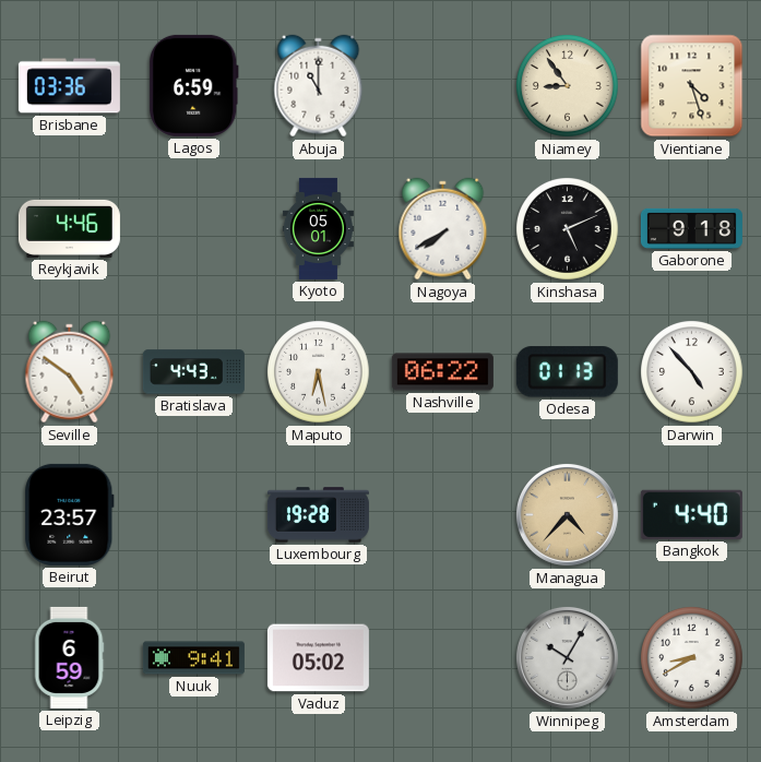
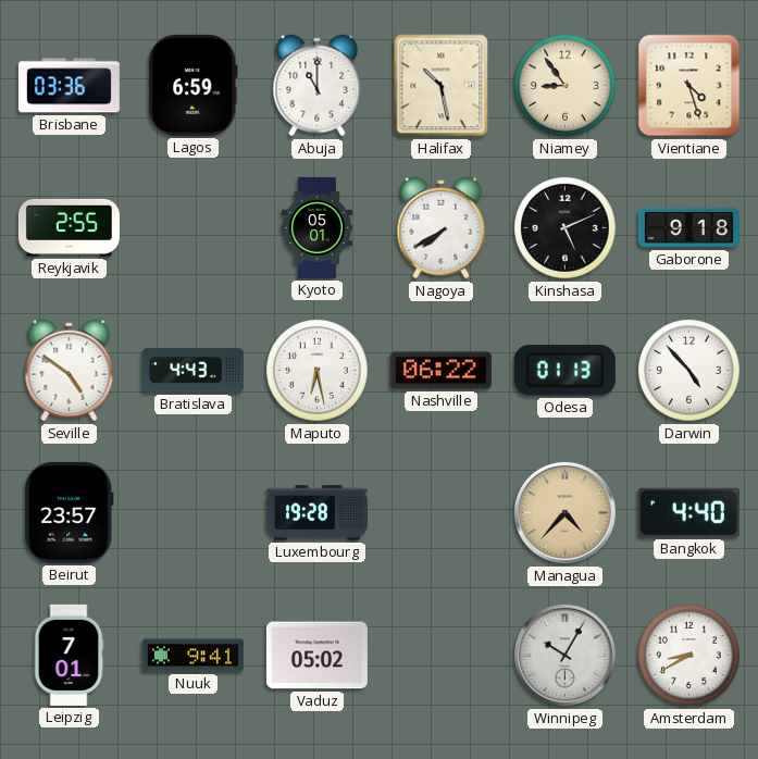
Halifax: none -> 10:28
Reykjavik: 4:46 -> 2:55
Leipzig: 6:59 -> 7:01
